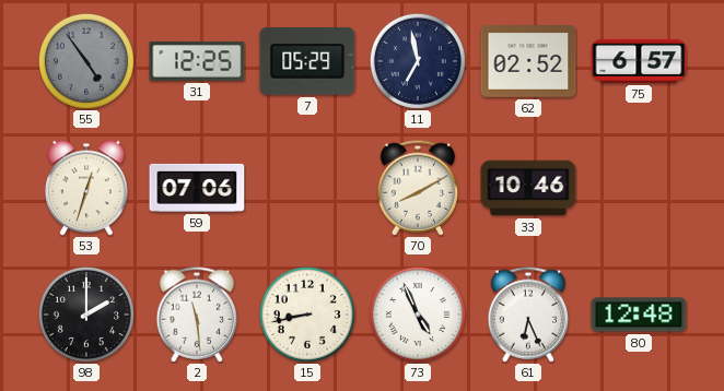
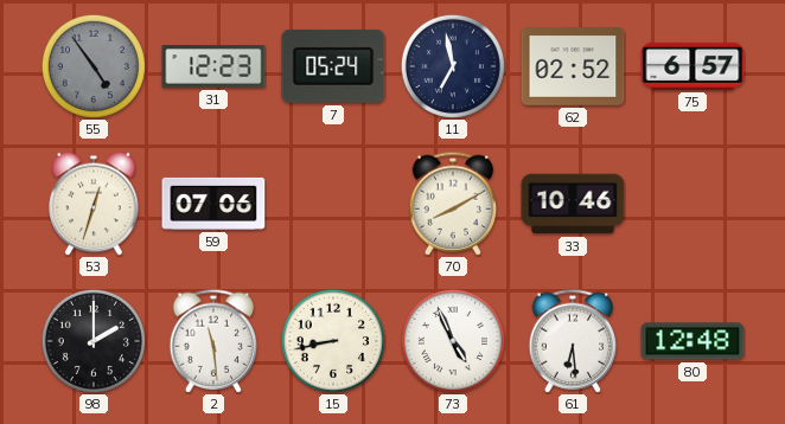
31: 12:25 -> 12:23
7: 05:29 -> 05:24
61: 6:26 -> 6:29
